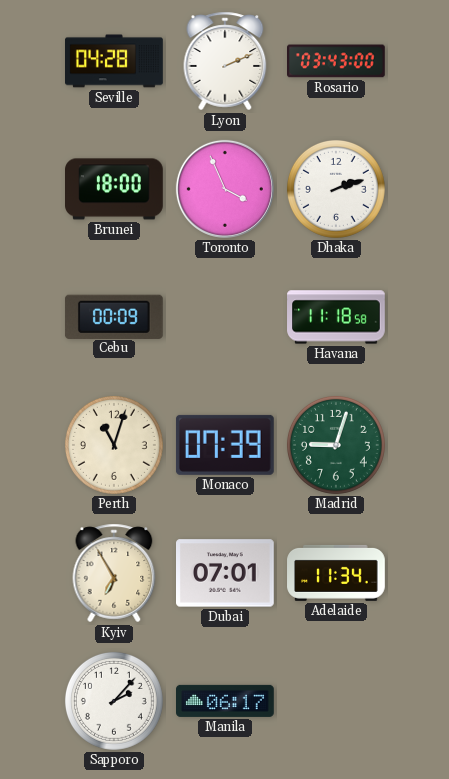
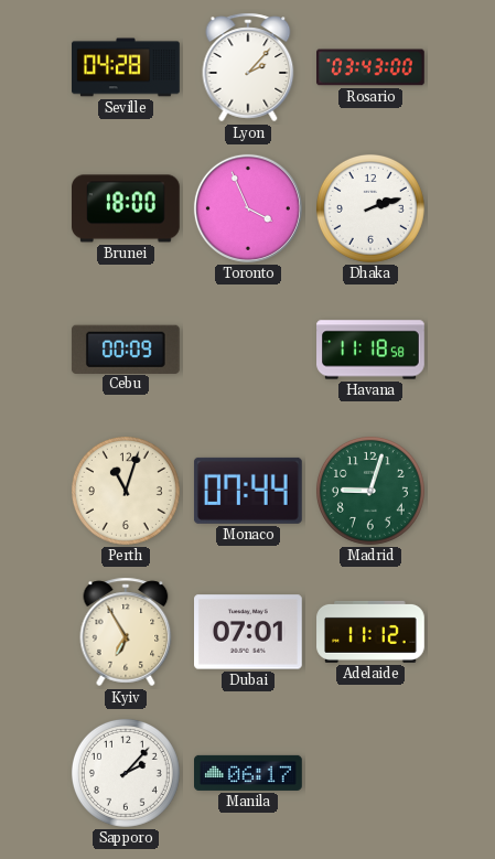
Lyon: 2:11 -> 2:07
Monaco: 07:39 -> 07:44
Adelaide: 11:34 -> 11:12
